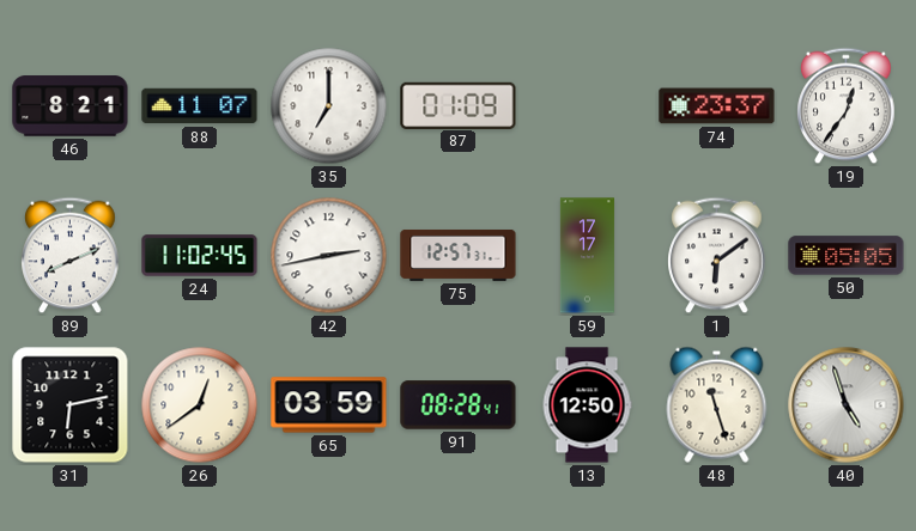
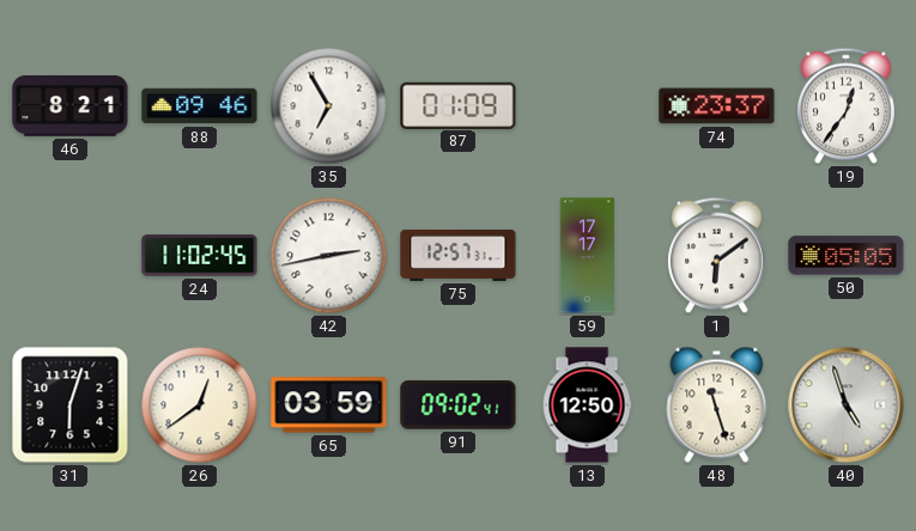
88: 11:07 -> 09:46
35: 7:00 -> 6:55
89: 8:11 -> none
31: 6:13 -> 6:03
91: 08:28 -> 09:02
